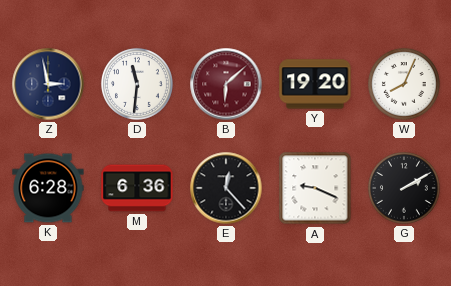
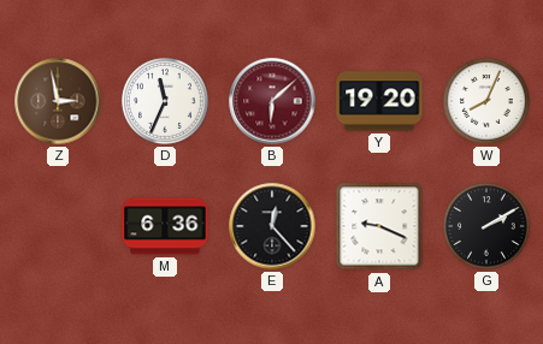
Z dial: navy -> brown
D: 11:31 -> 11:34
K: 6:28 -> none
